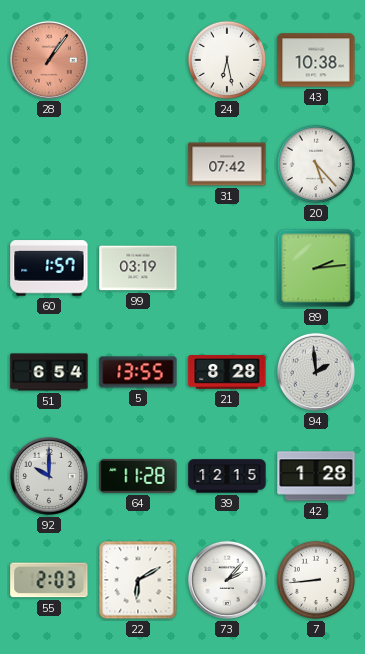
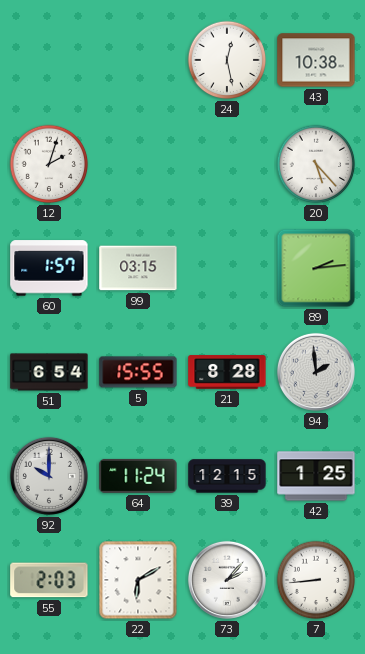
28: 1:06 -> none
24: 6:28 -> 12:28
12: none -> 2:03
31: 07:42 -> none
99: 03:19 -> 03:15
5: 13:55 -> 15:55
64: 11:28 -> 11:24
42: 1:28 -> 1:25
